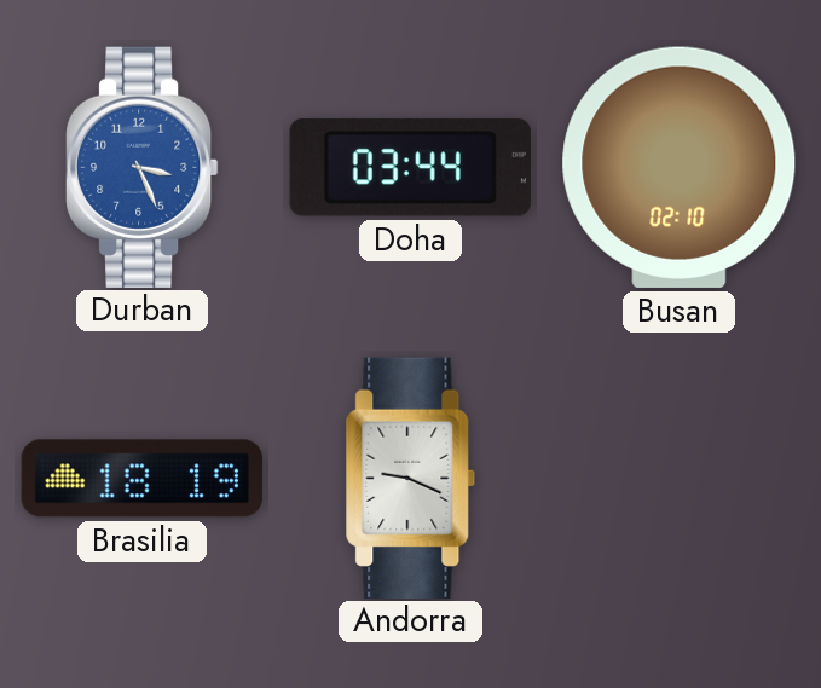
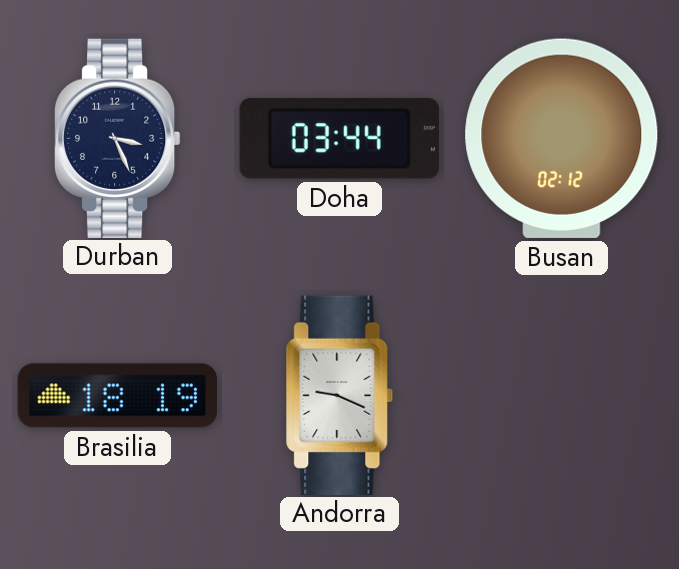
Durban dial: blue -> navy
Busan: 02:10 -> 02:12
